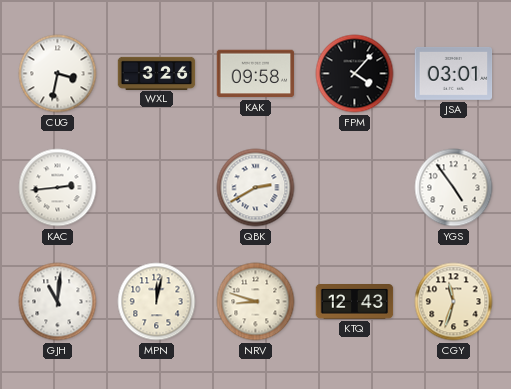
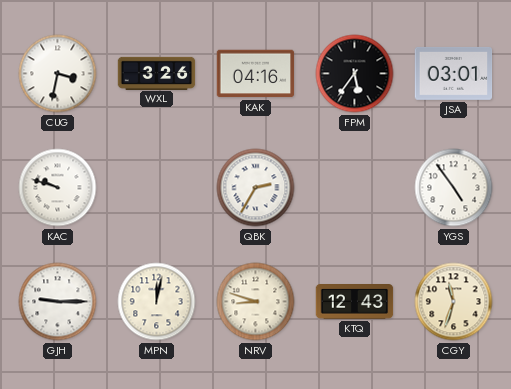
KAK: 09:58 -> 04:16
FPM: 4:07 -> 5:36
KAC: 2:44 -> 9:48
QBK: 2:40 -> 2:35
GJH: 11:01 -> 9:15
